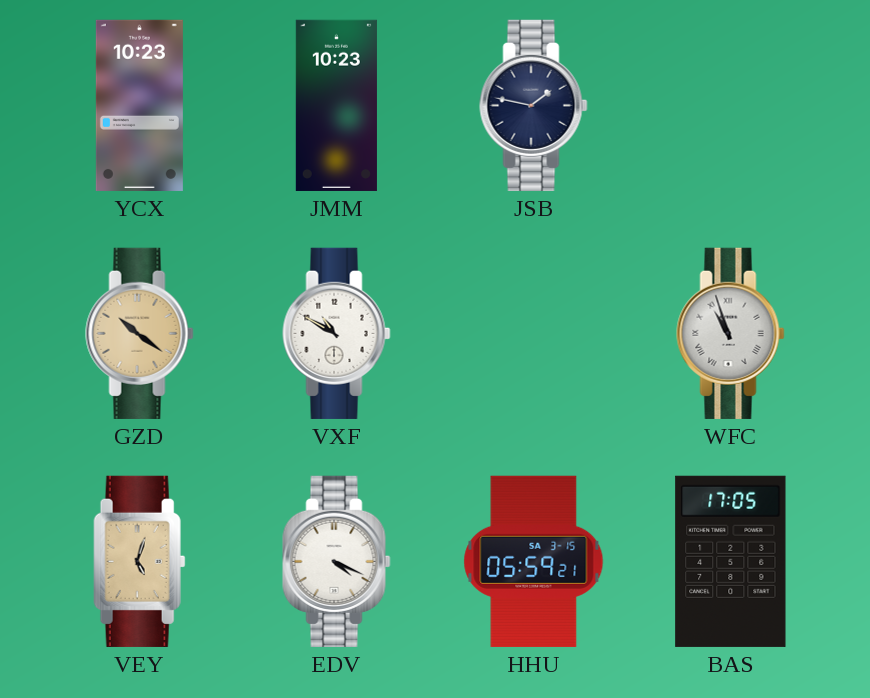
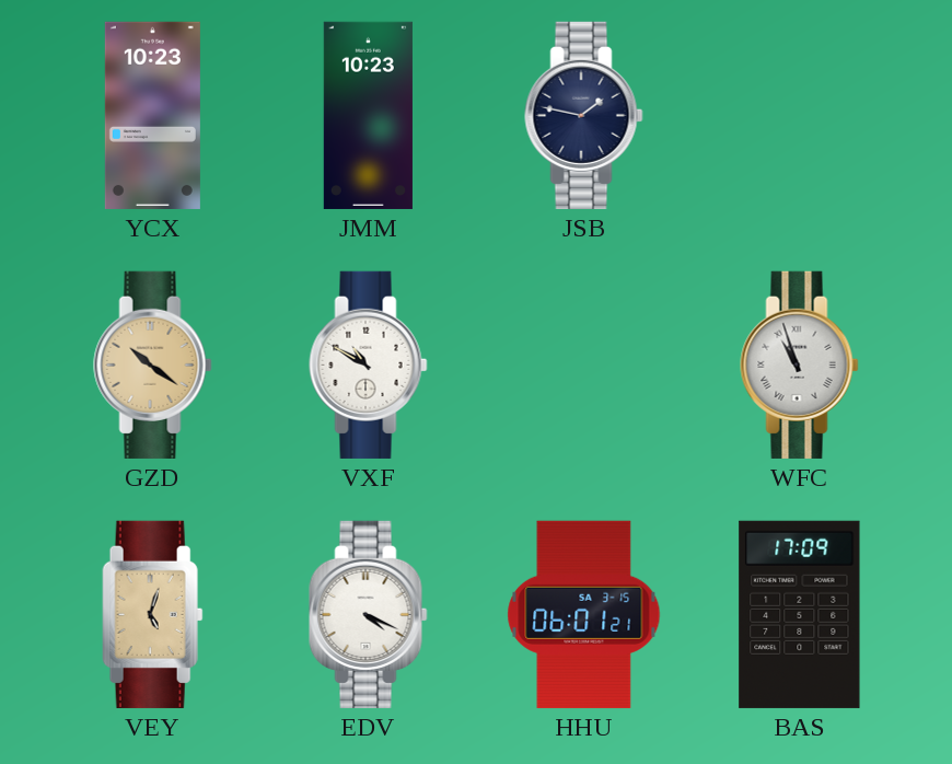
HHU: 05:59 -> 06:01
BAS: 17:05 -> 17:09
